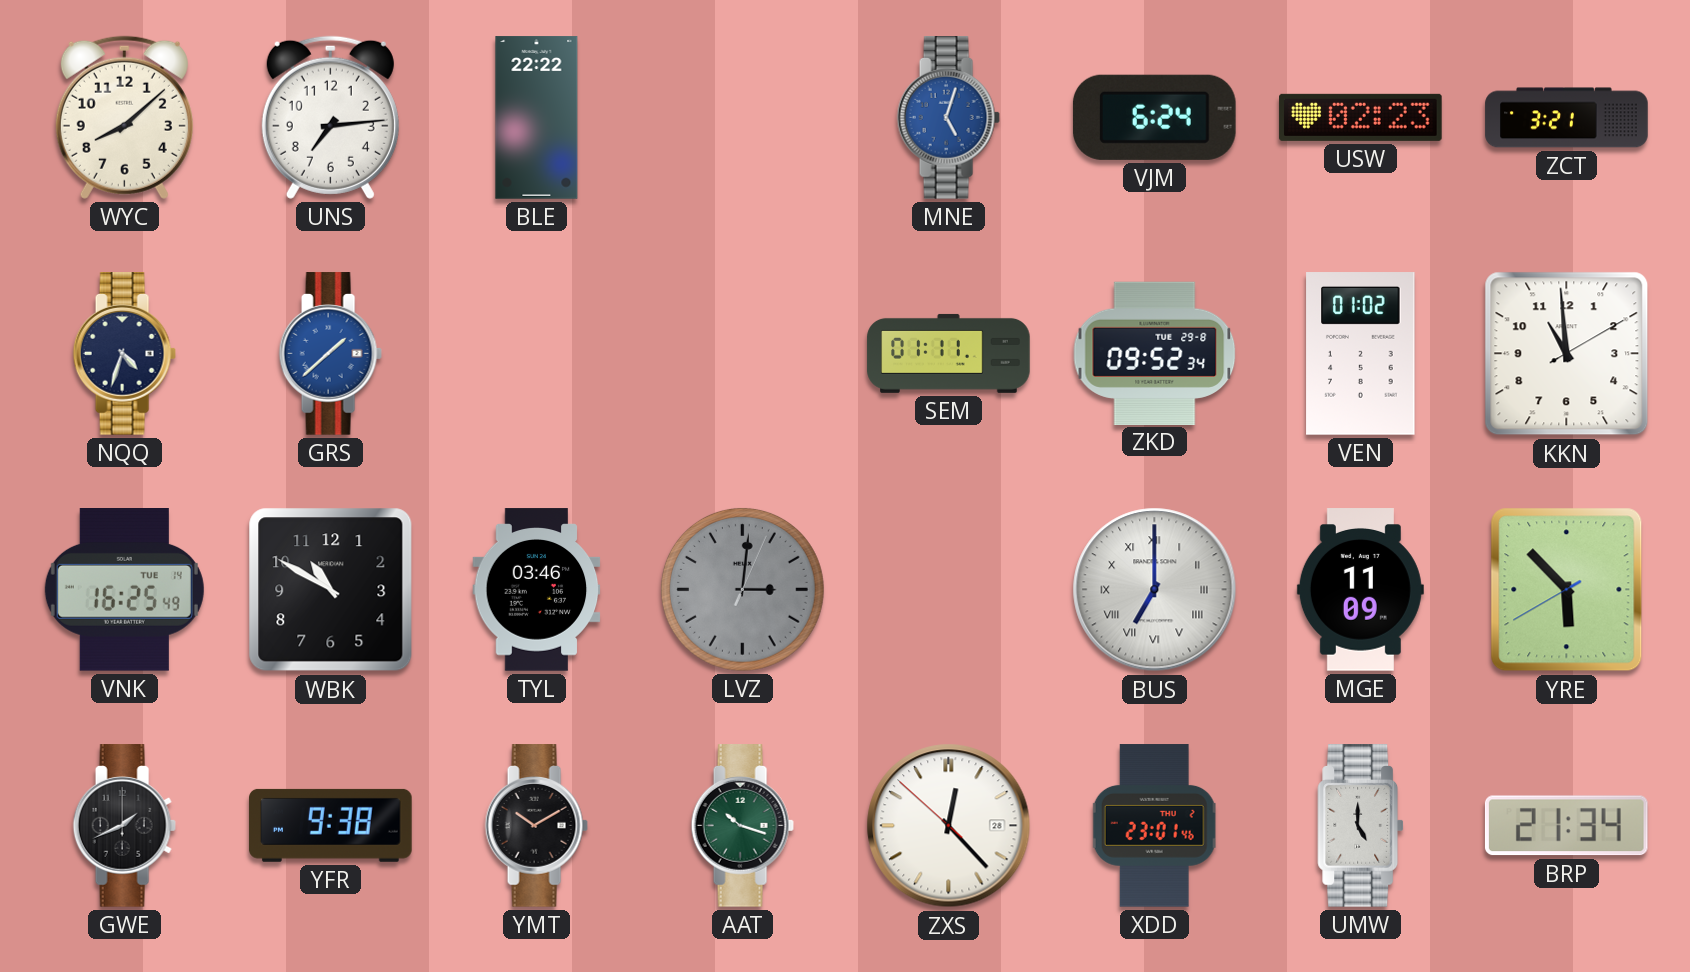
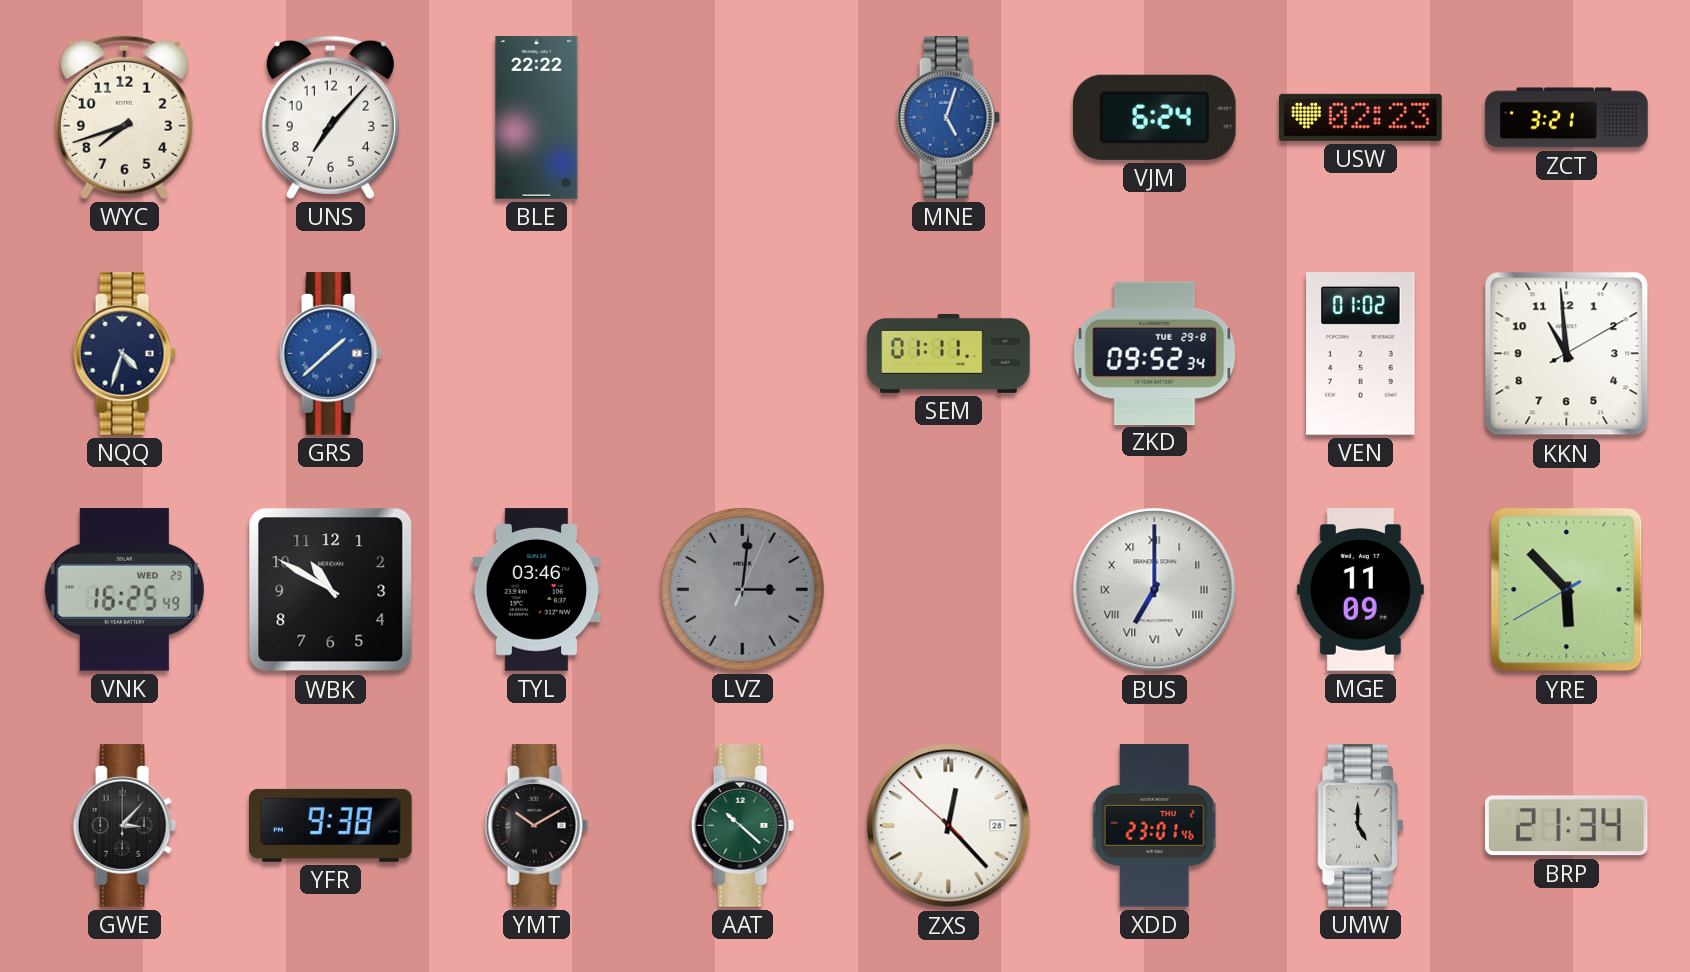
WYC: 8:08 -> 7:42
UNS: 7:14 -> 7:07
VNK date: TUE 14 -> WED 29
GWE: 1:41 -> 3:07
AAT: 10:18 -> 10:22
